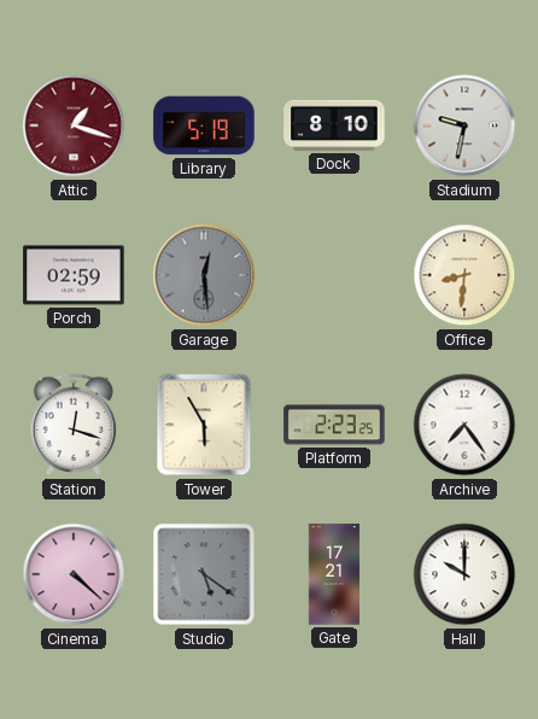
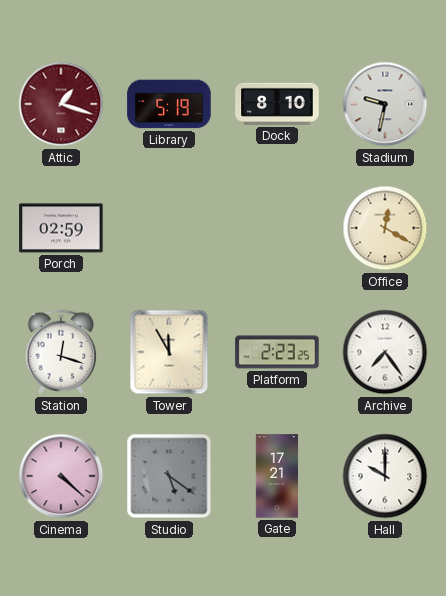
Garage: 12:29 -> none
Office: 8:31 -> 12:20
Tower: 5:55 -> 11:55
